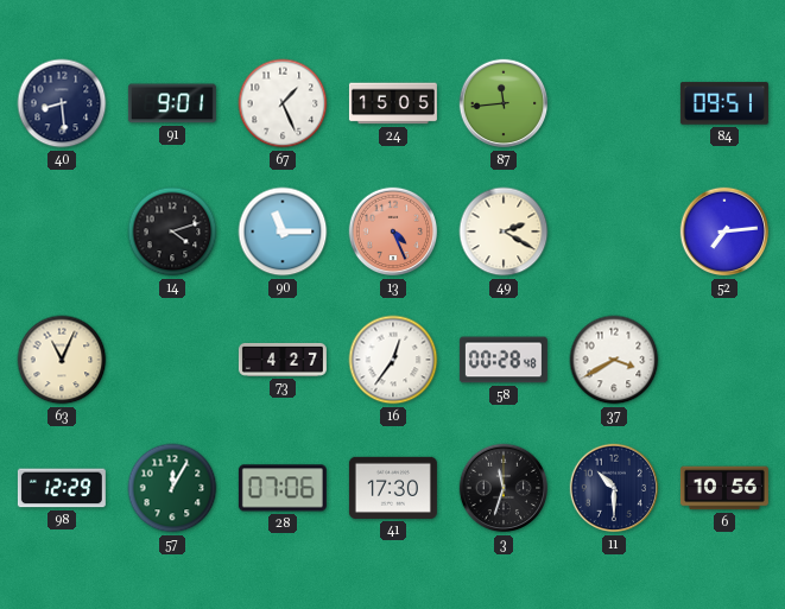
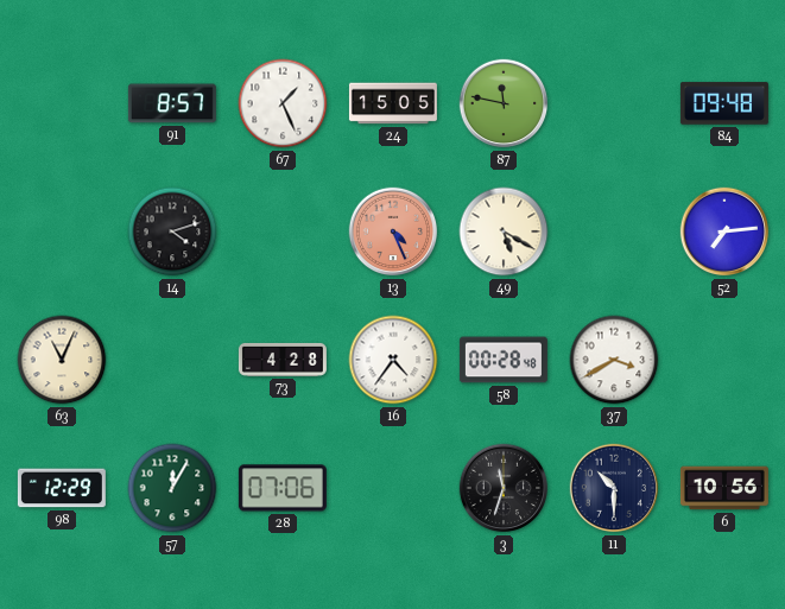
40: 8:29 -> none
91: 9:01 -> 8:57
87: 11:44 -> 11:47
84: 09:51 -> 09:48
90: 11:15 -> none
49: 2:20 -> 5:20
73: 4:27 -> 4:28
16: 12:36 -> 4:36
41: 17:30 -> none
